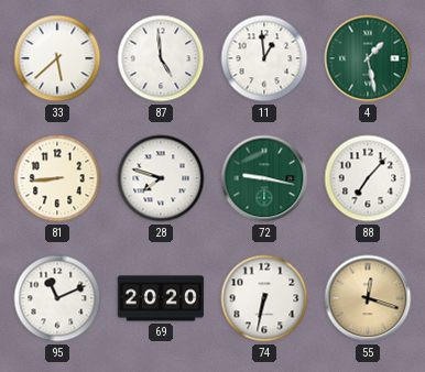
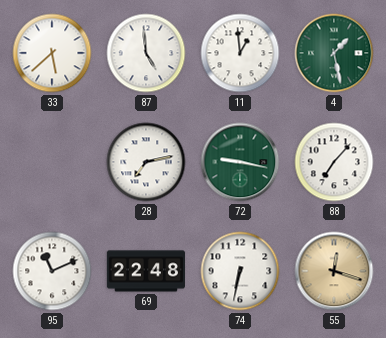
81: 8:44 -> none
28: 7:48 -> 7:13
69: 20:20 -> 22:48
